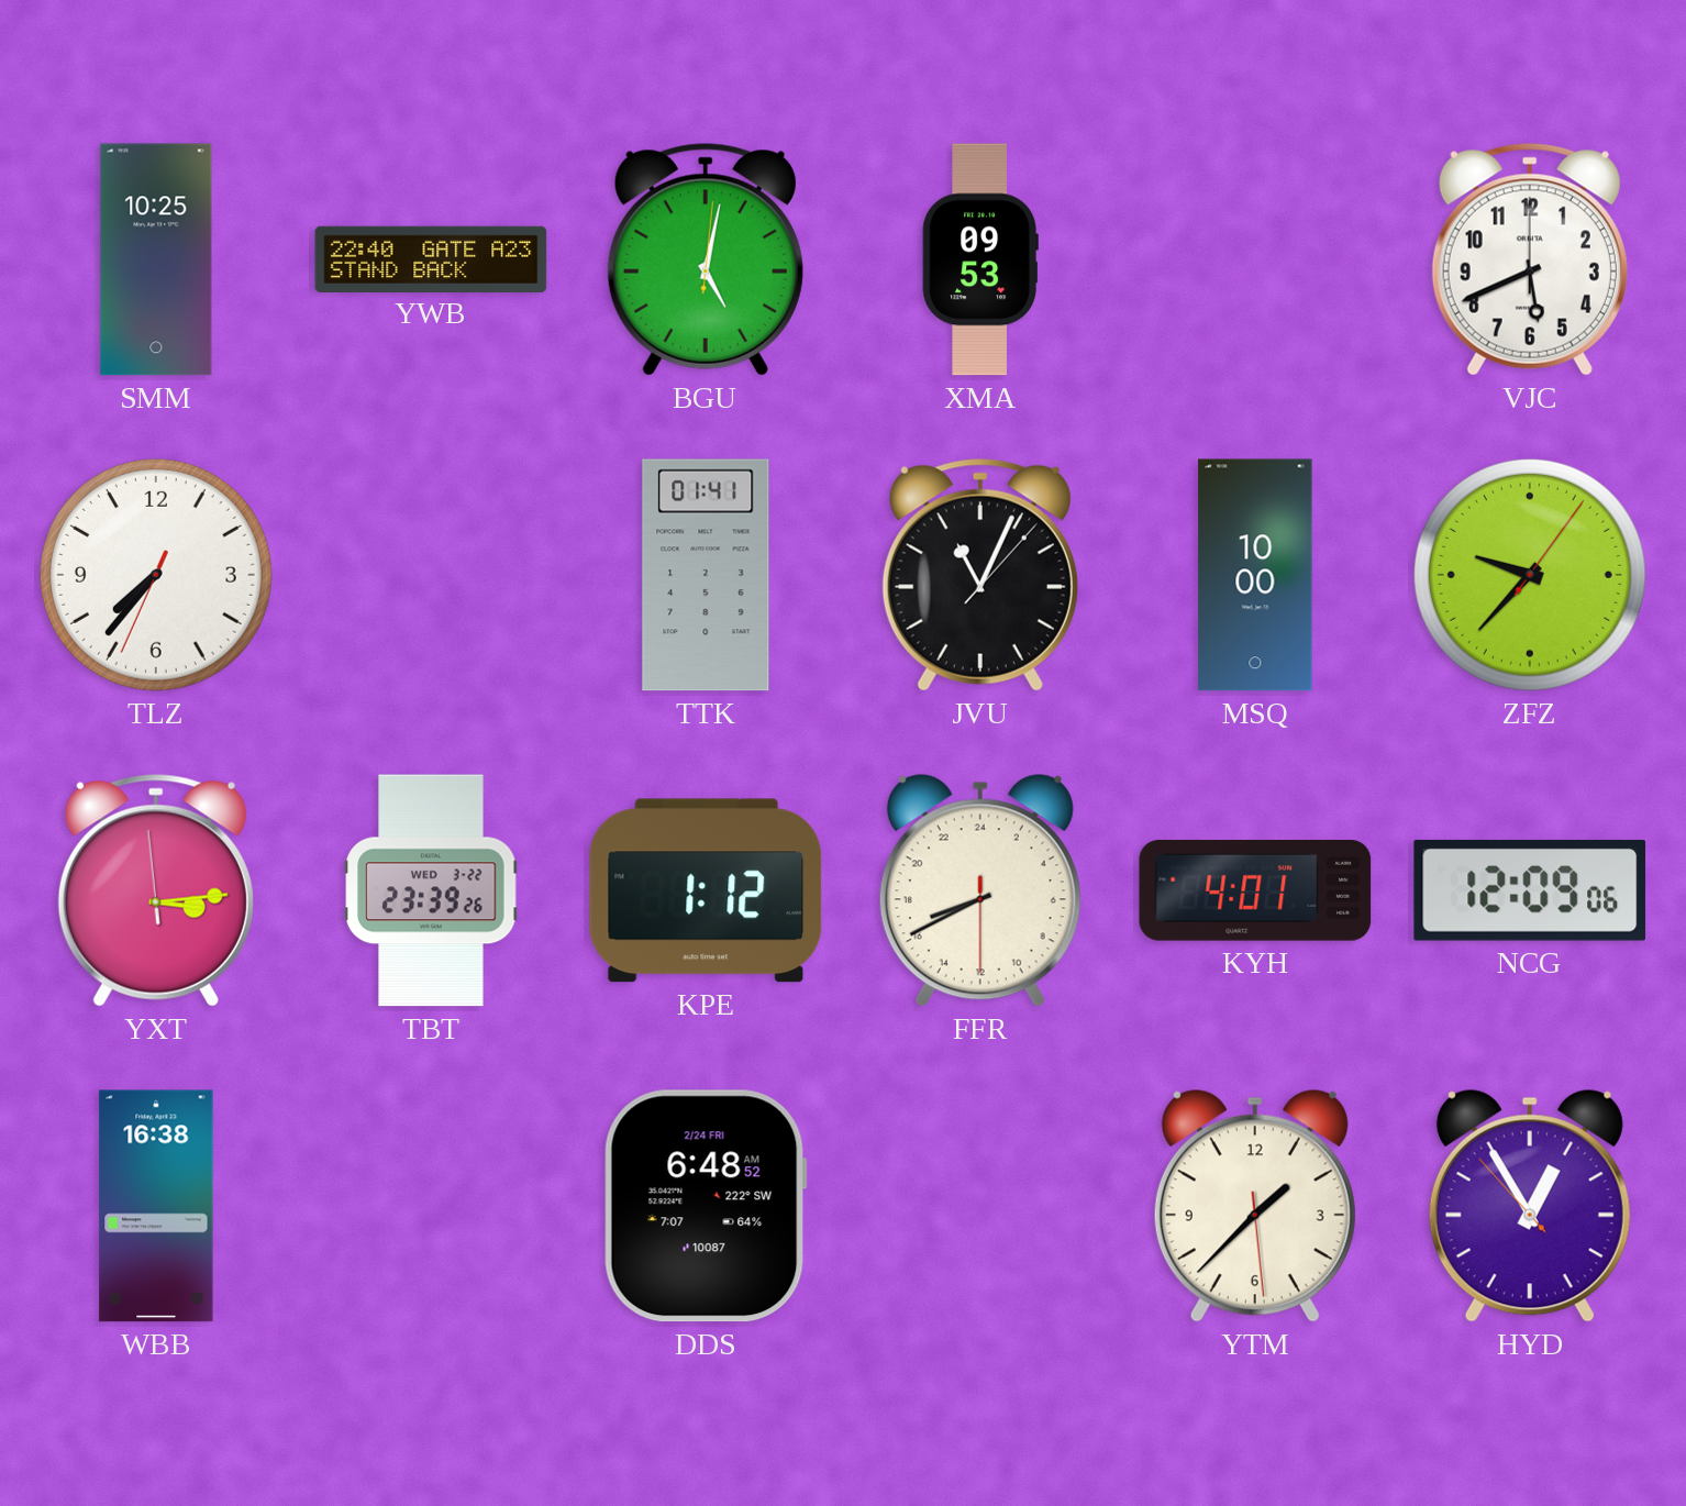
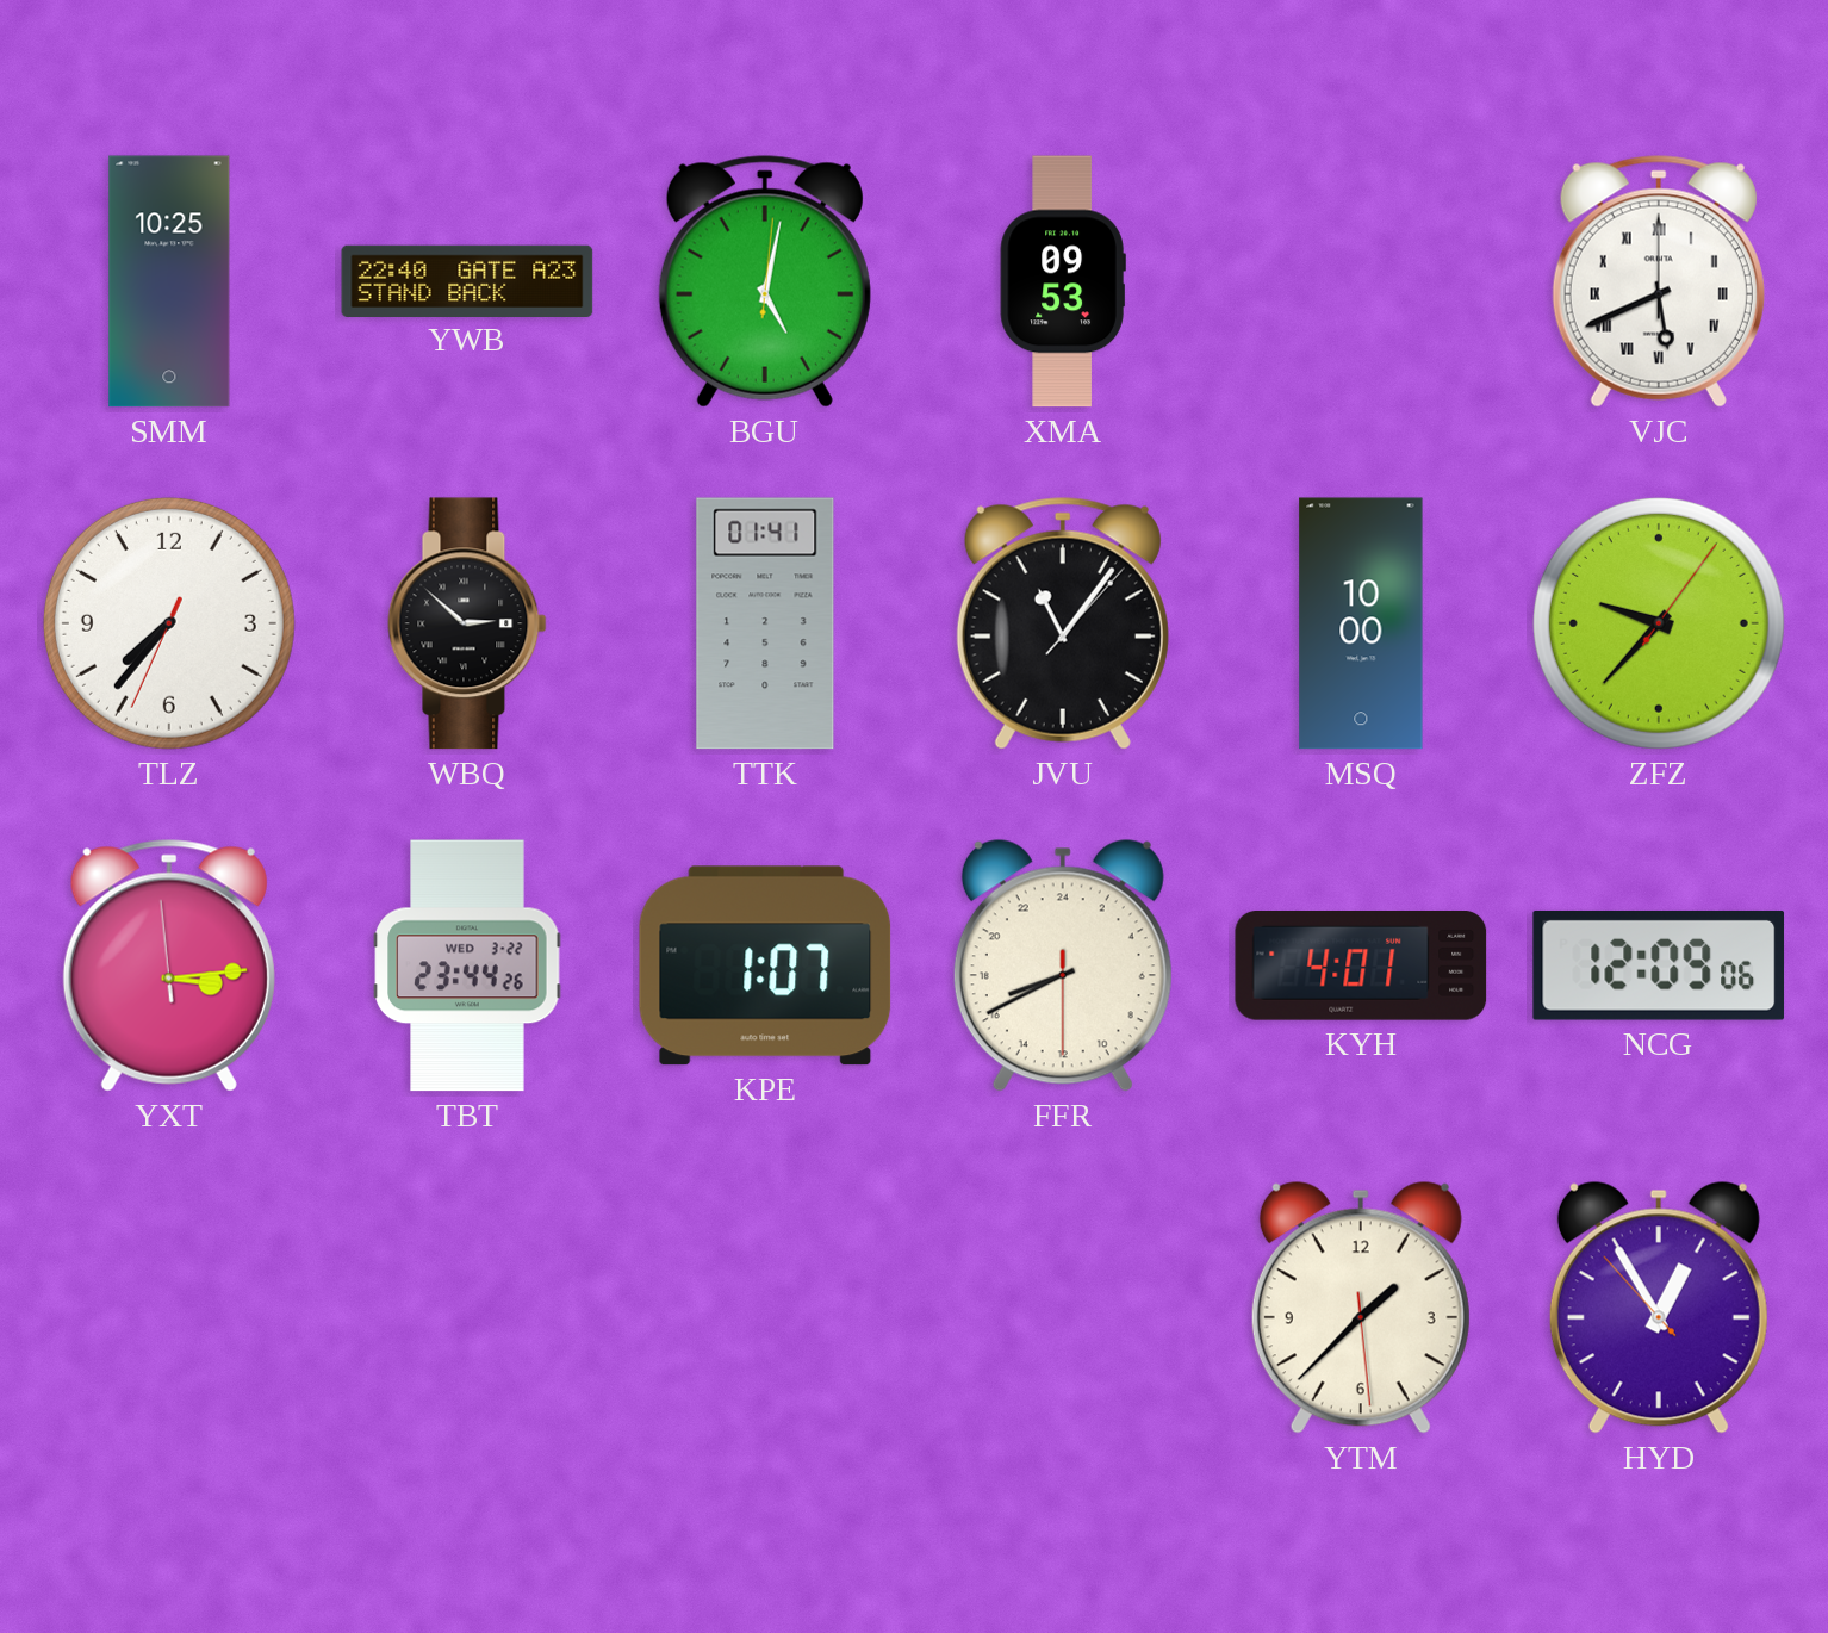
VJC numerals: Arabic -> Roman
WBQ: none -> 2:52
JVU: 11:04 -> 11:06
TBT: 23:39 -> 23:44
KPE: 1:12 -> 1:07
WBB: 16:38 -> none
DDS: 6:48 -> none
